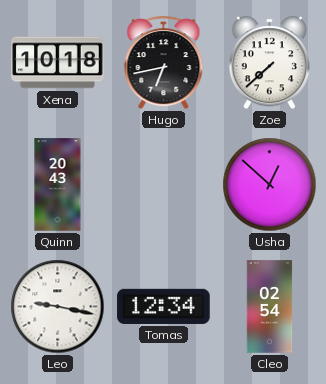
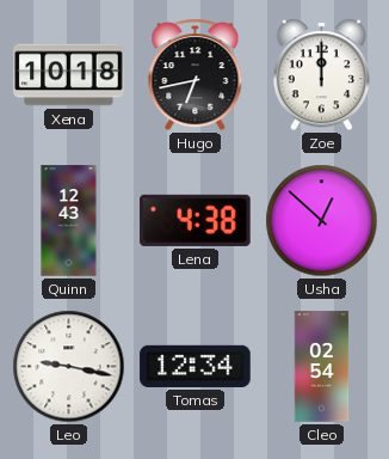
Zoe: 7:38 -> 12:00
Quinn: 20:43 -> 12:43
Lena: none -> 4:38
